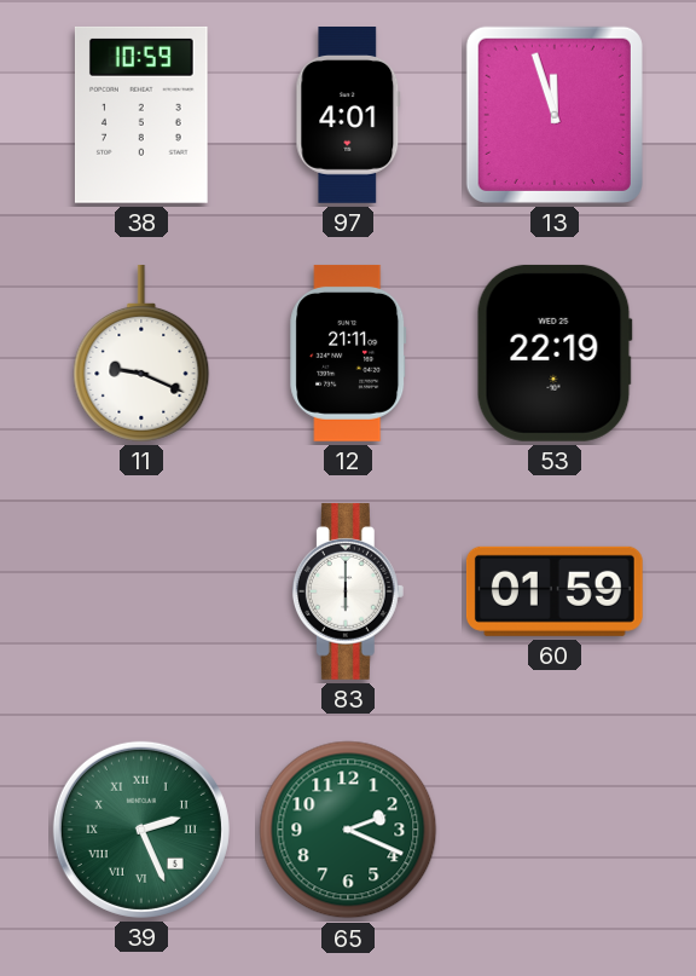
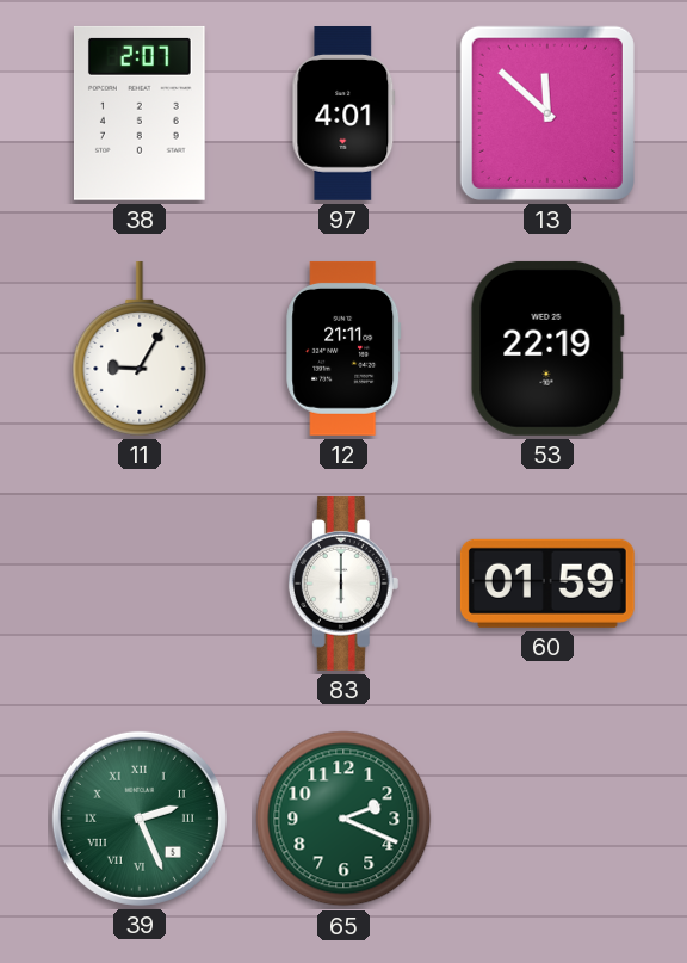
38: 10:59 -> 2:07
13: 11:57 -> 11:52
11: 9:19 -> 9:05
